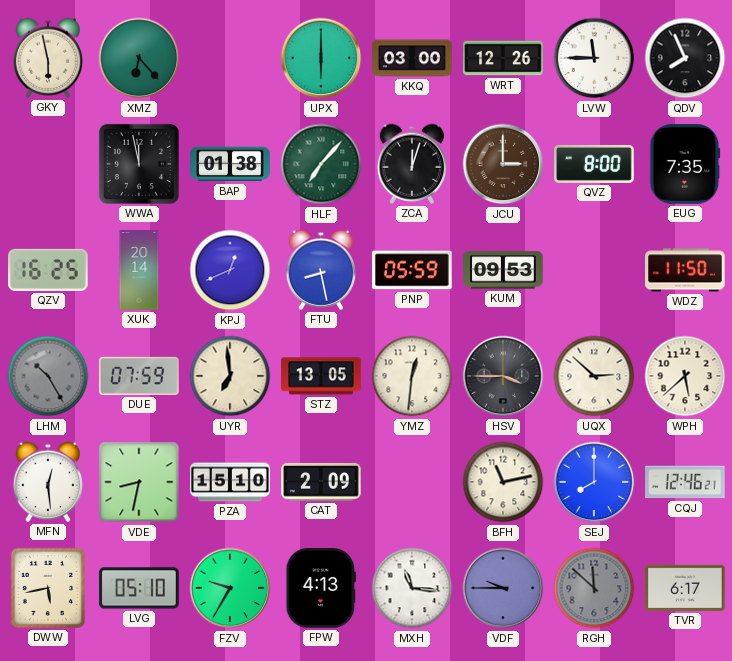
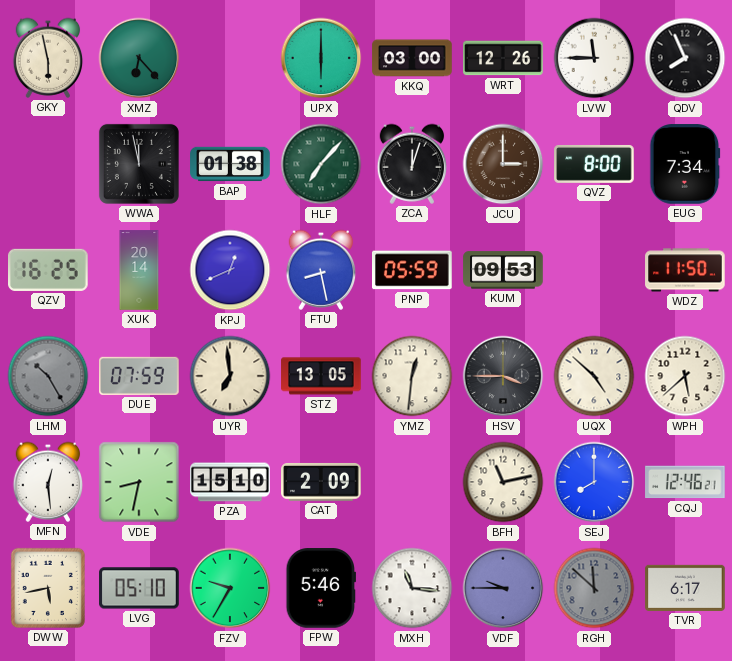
EUG: 7:35 -> 7:34
UQX: 2:52 -> 4:52
FPW: 4:13 -> 5:46
